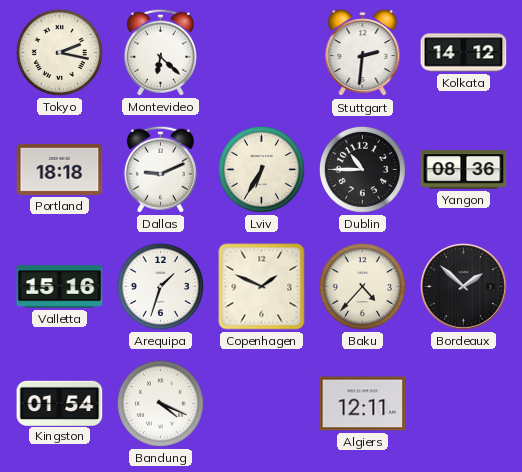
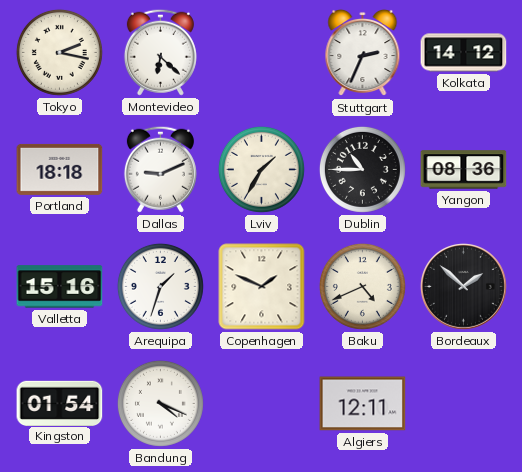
Stuttgart: 2:31 -> 2:34
Lviv: 6:35 -> 1:35
Baku: 4:37 -> 4:41
